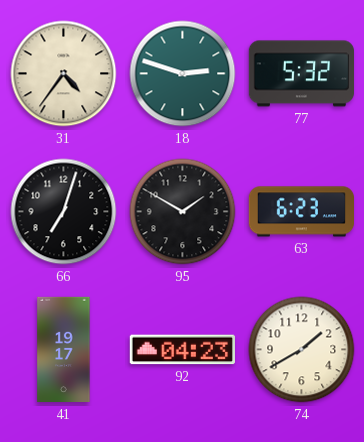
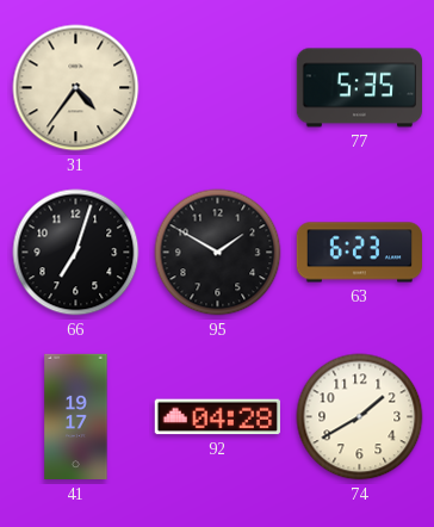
18: 2:48 -> none
77: 5:32 -> 5:35
92: 04:23 -> 04:28
